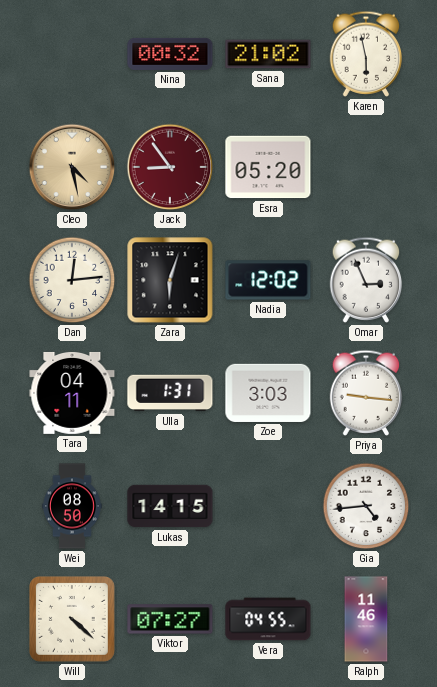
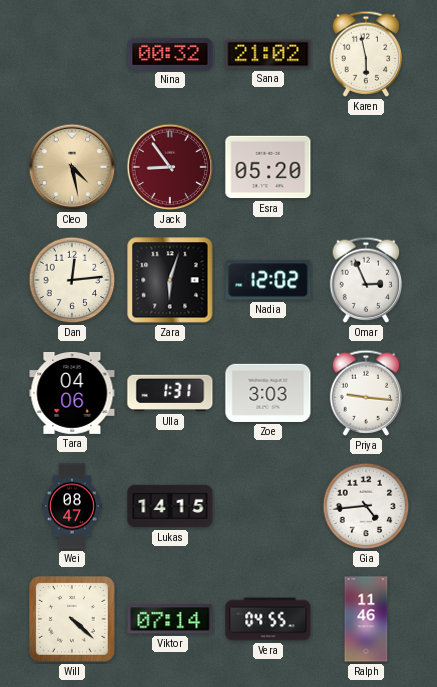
Tara: 04:11 -> 04:06
Wei: 08:50 -> 08:47
Viktor: 07:27 -> 07:14
